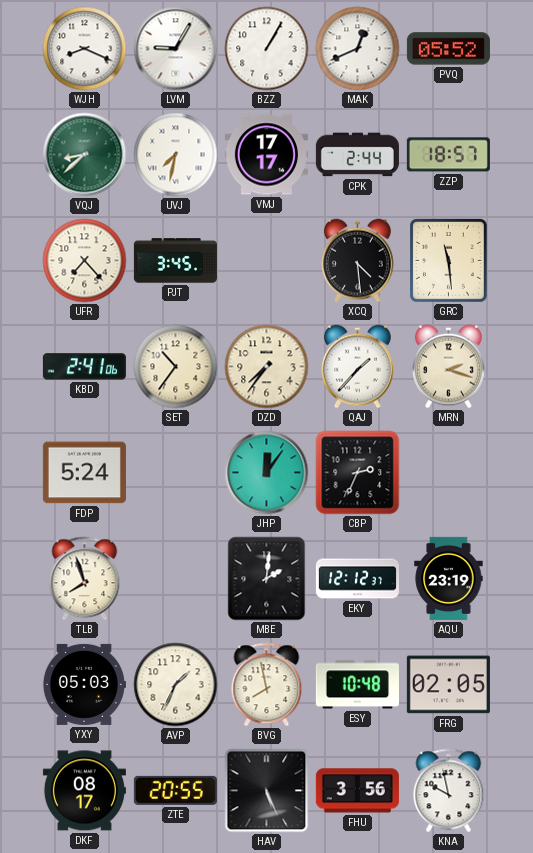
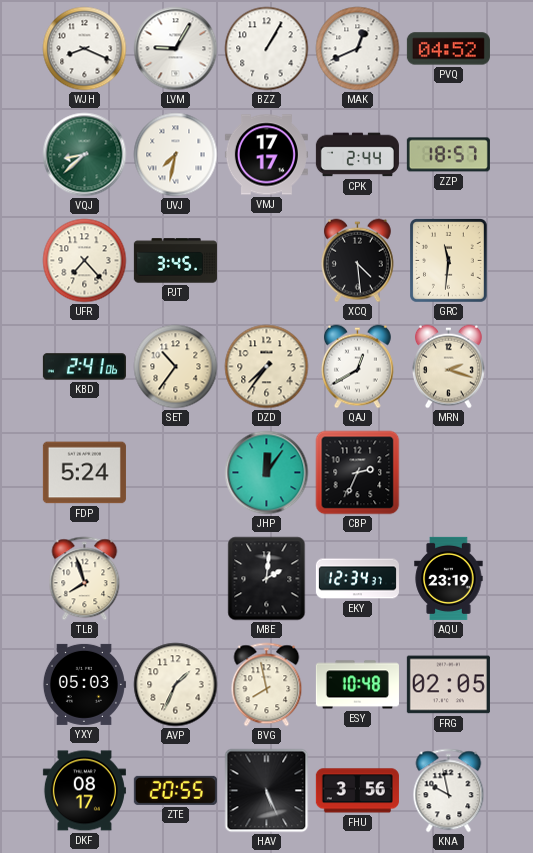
PVQ: 05:52 -> 04:52
GRC: 11:29 -> 11:31
QAJ: 1:37 -> 12:40
EKY: 12:12 -> 12:34
